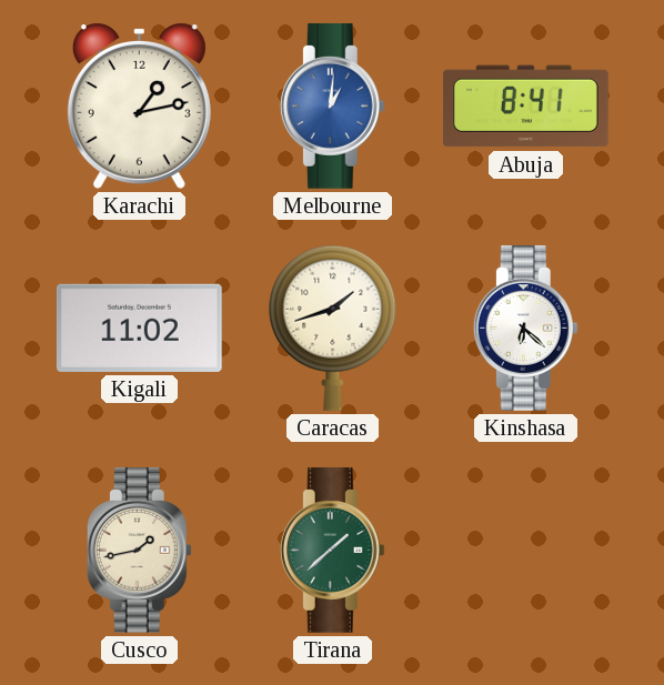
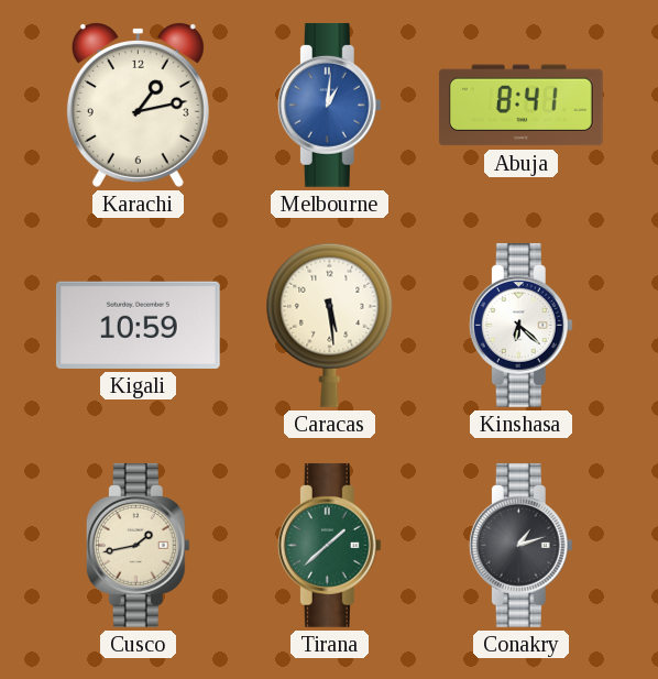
Kigali: 11:02 -> 10:59
Caracas: 1:42 -> 5:29
Conakry: none -> 1:12
